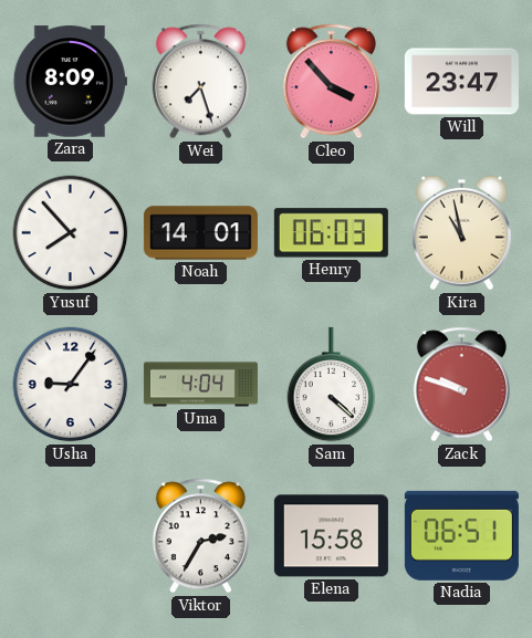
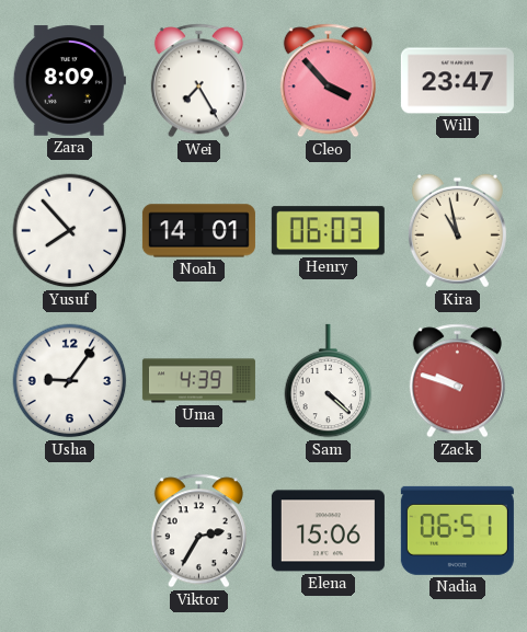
Wei: 7:27 -> 7:25
Uma: 4:04 -> 4:39
Elena: 15:58 -> 15:06
